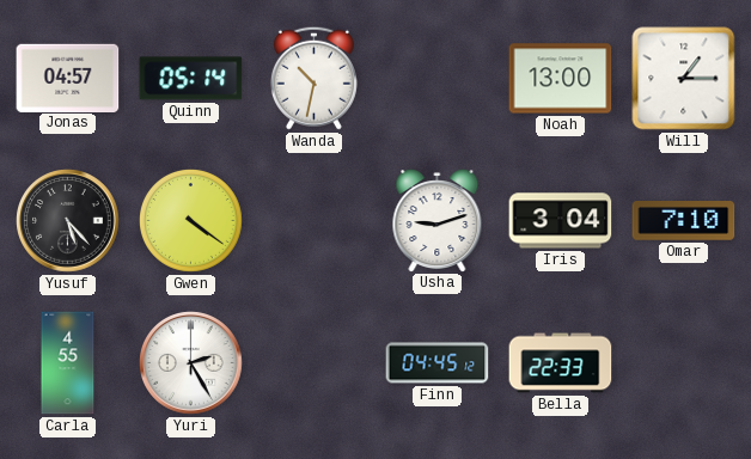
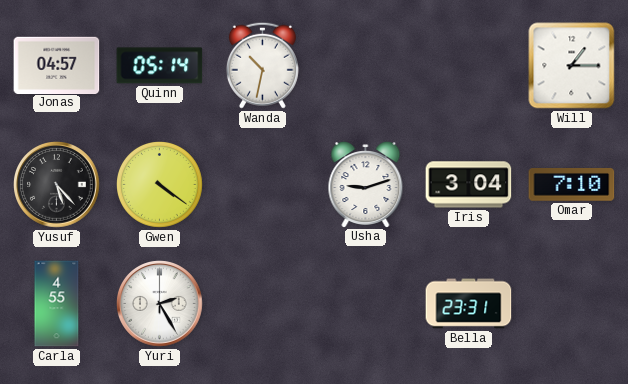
Noah: 13:00 -> none
Finn: 04:45 -> none
Bella: 22:33 -> 23:31
